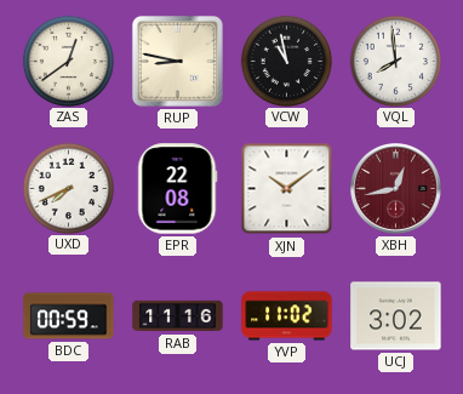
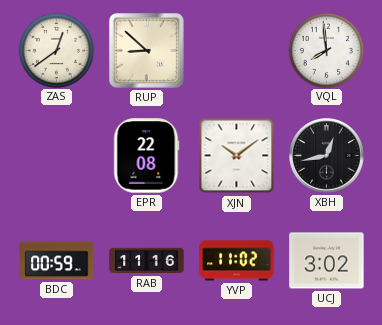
RUP: 8:47 -> 8:52
VCW: 10:58 -> none
UXD: 7:41 -> none
XBH dial: burgundy -> black
